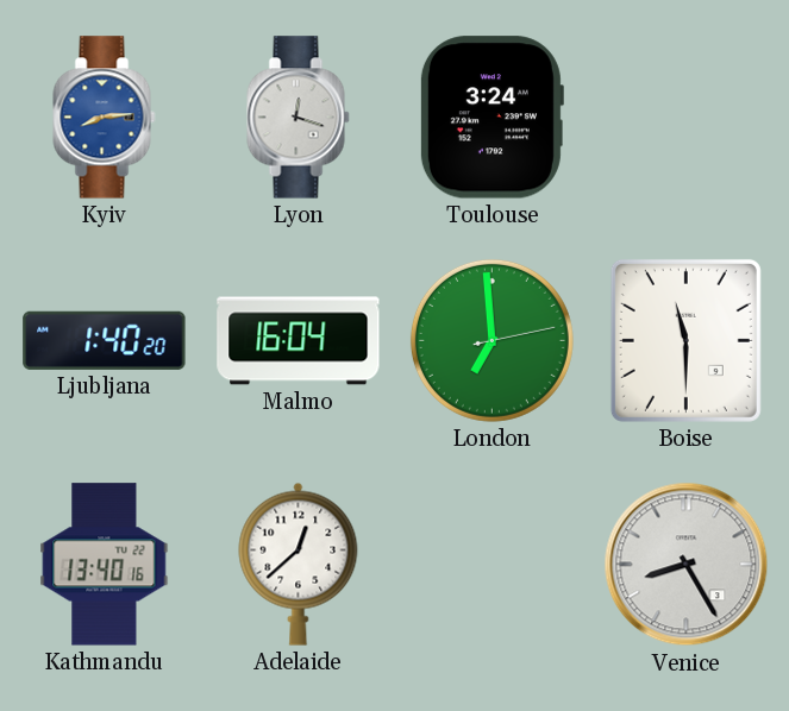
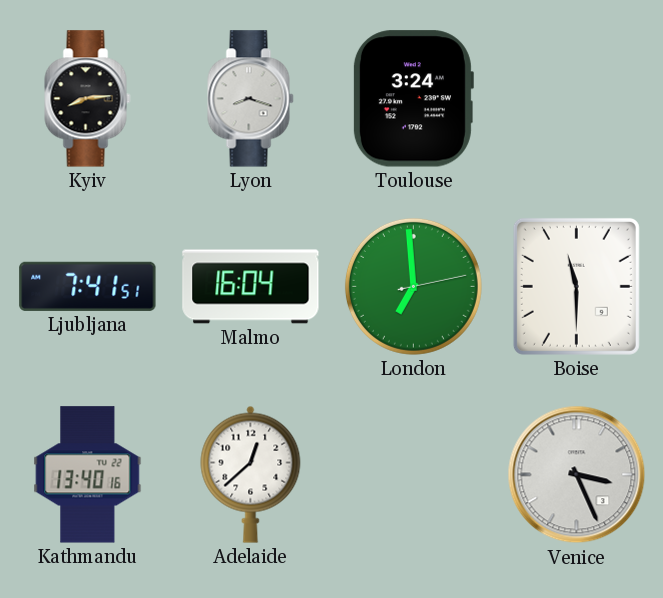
Kyiv dial: blue -> black
Lyon: 12:18 -> 8:18
Ljubljana: 1:40 -> 7:41
Venice: 8:25 -> 3:26
